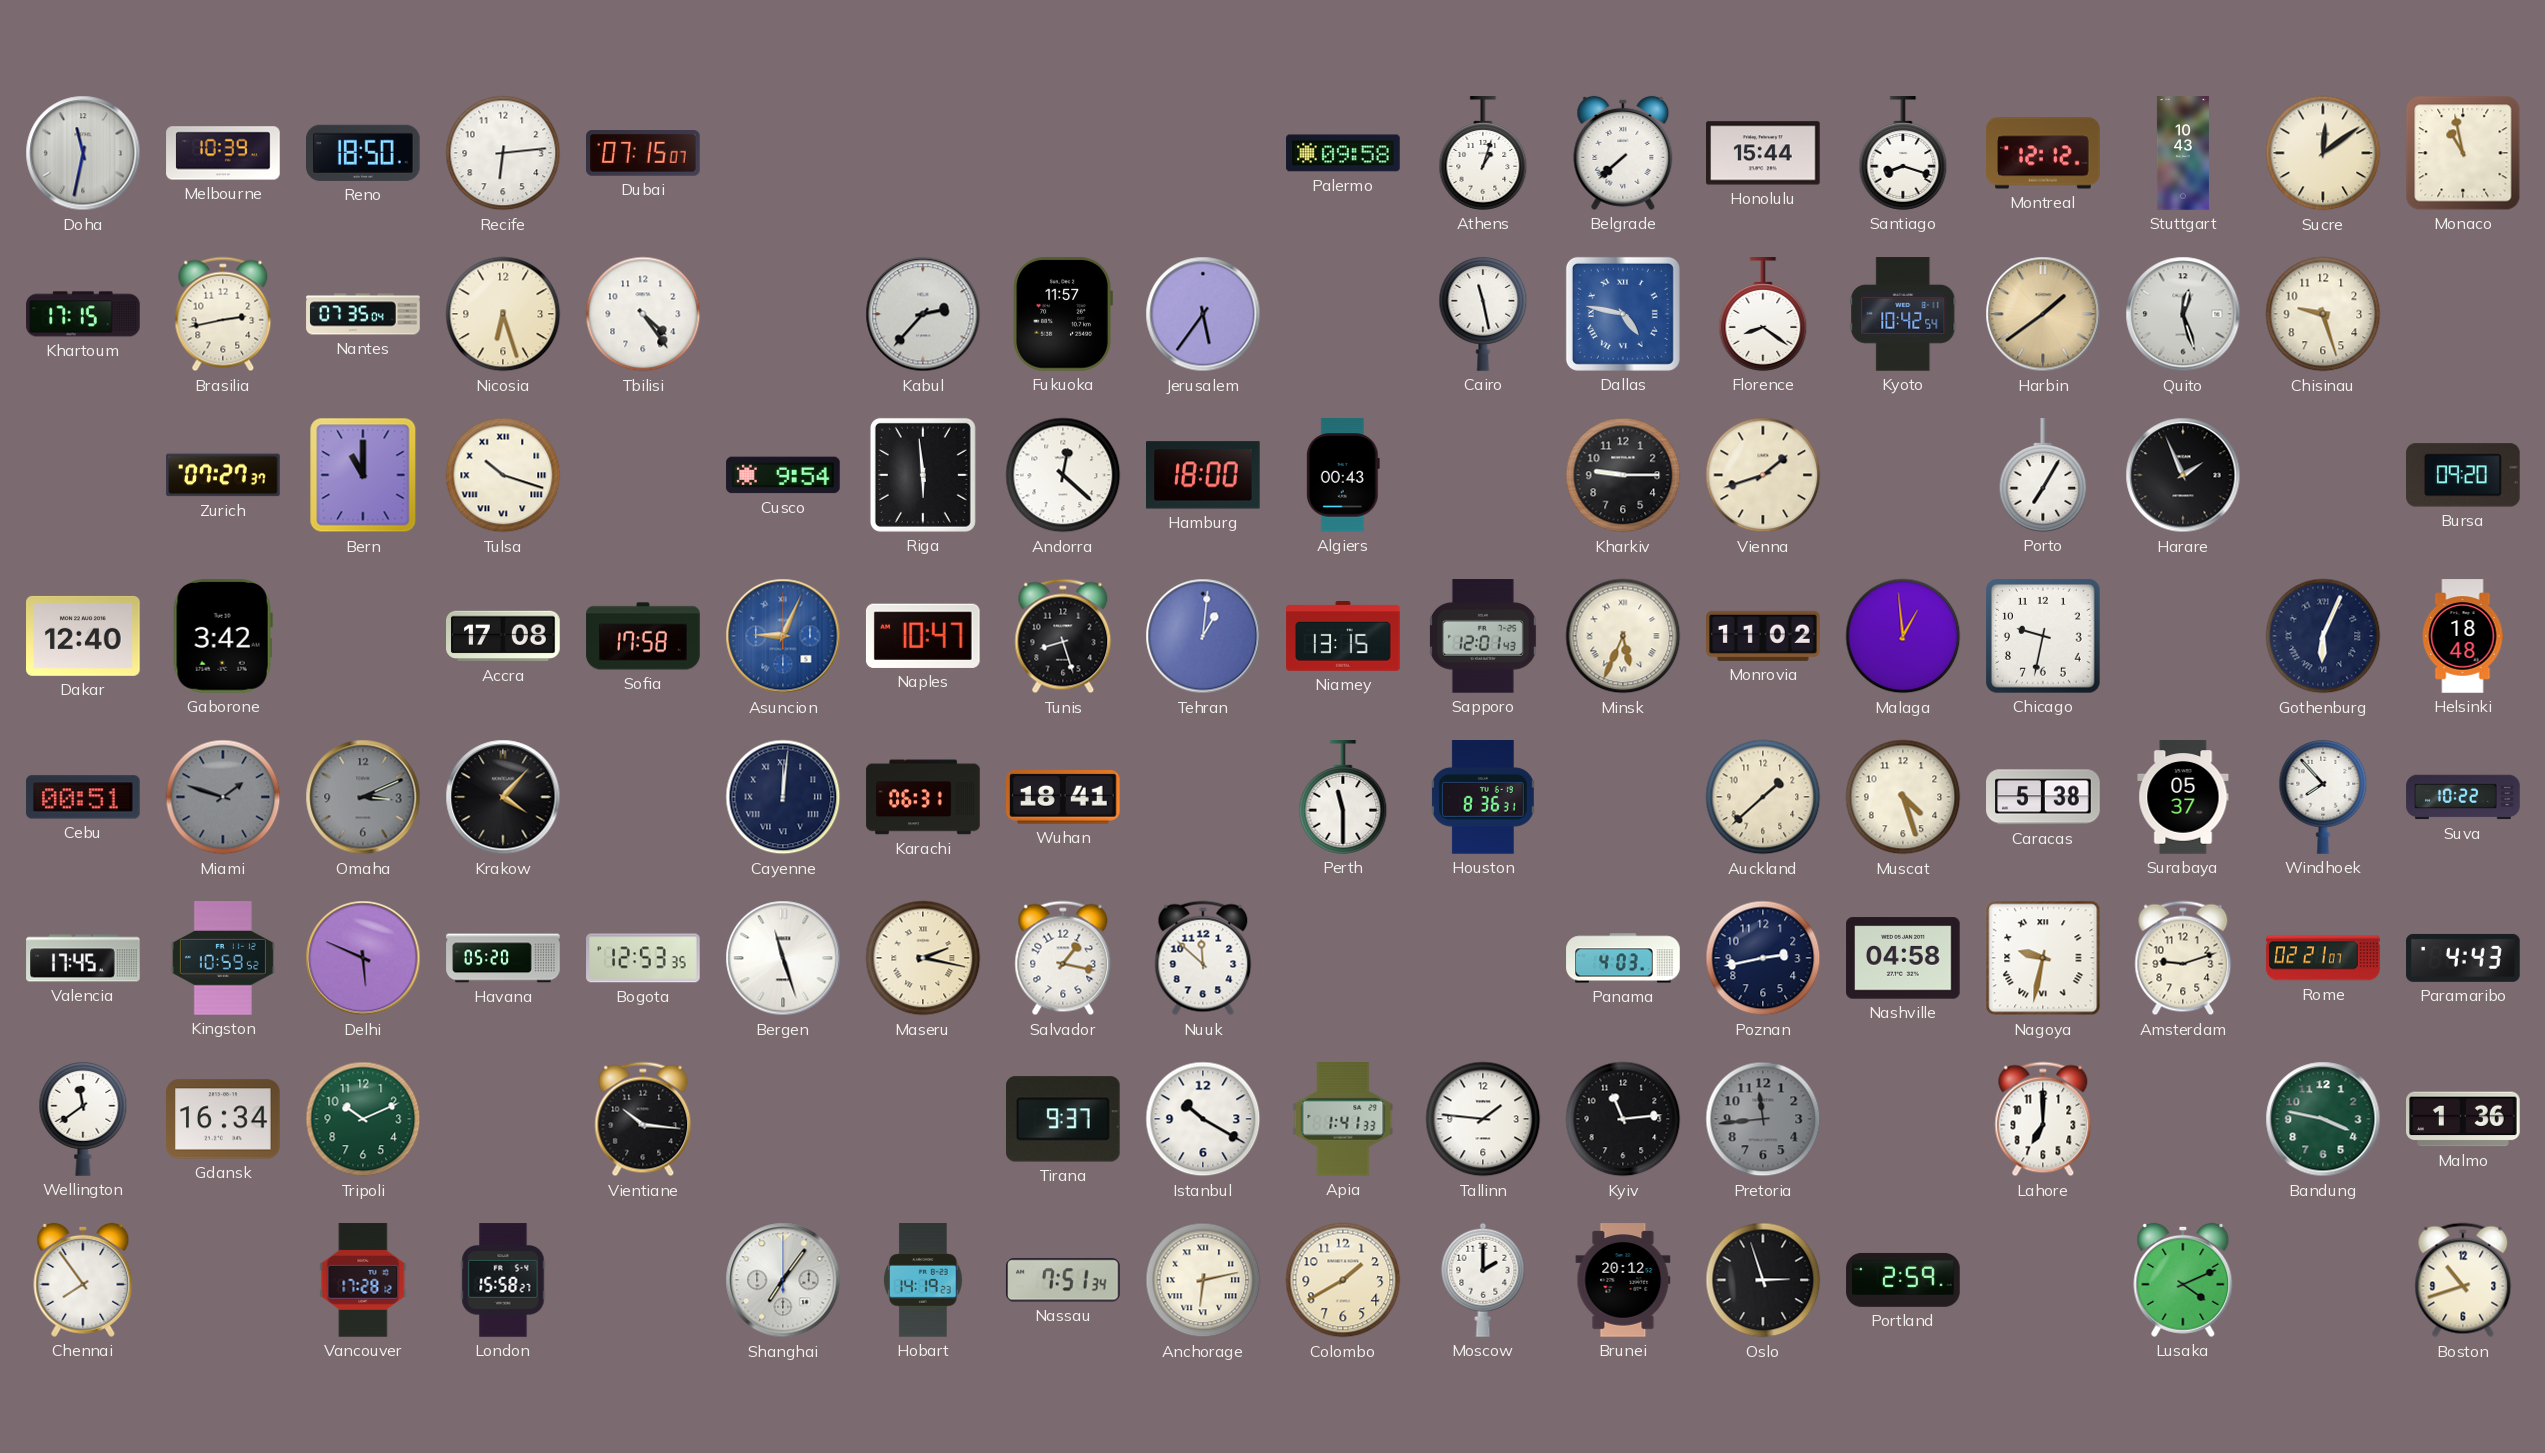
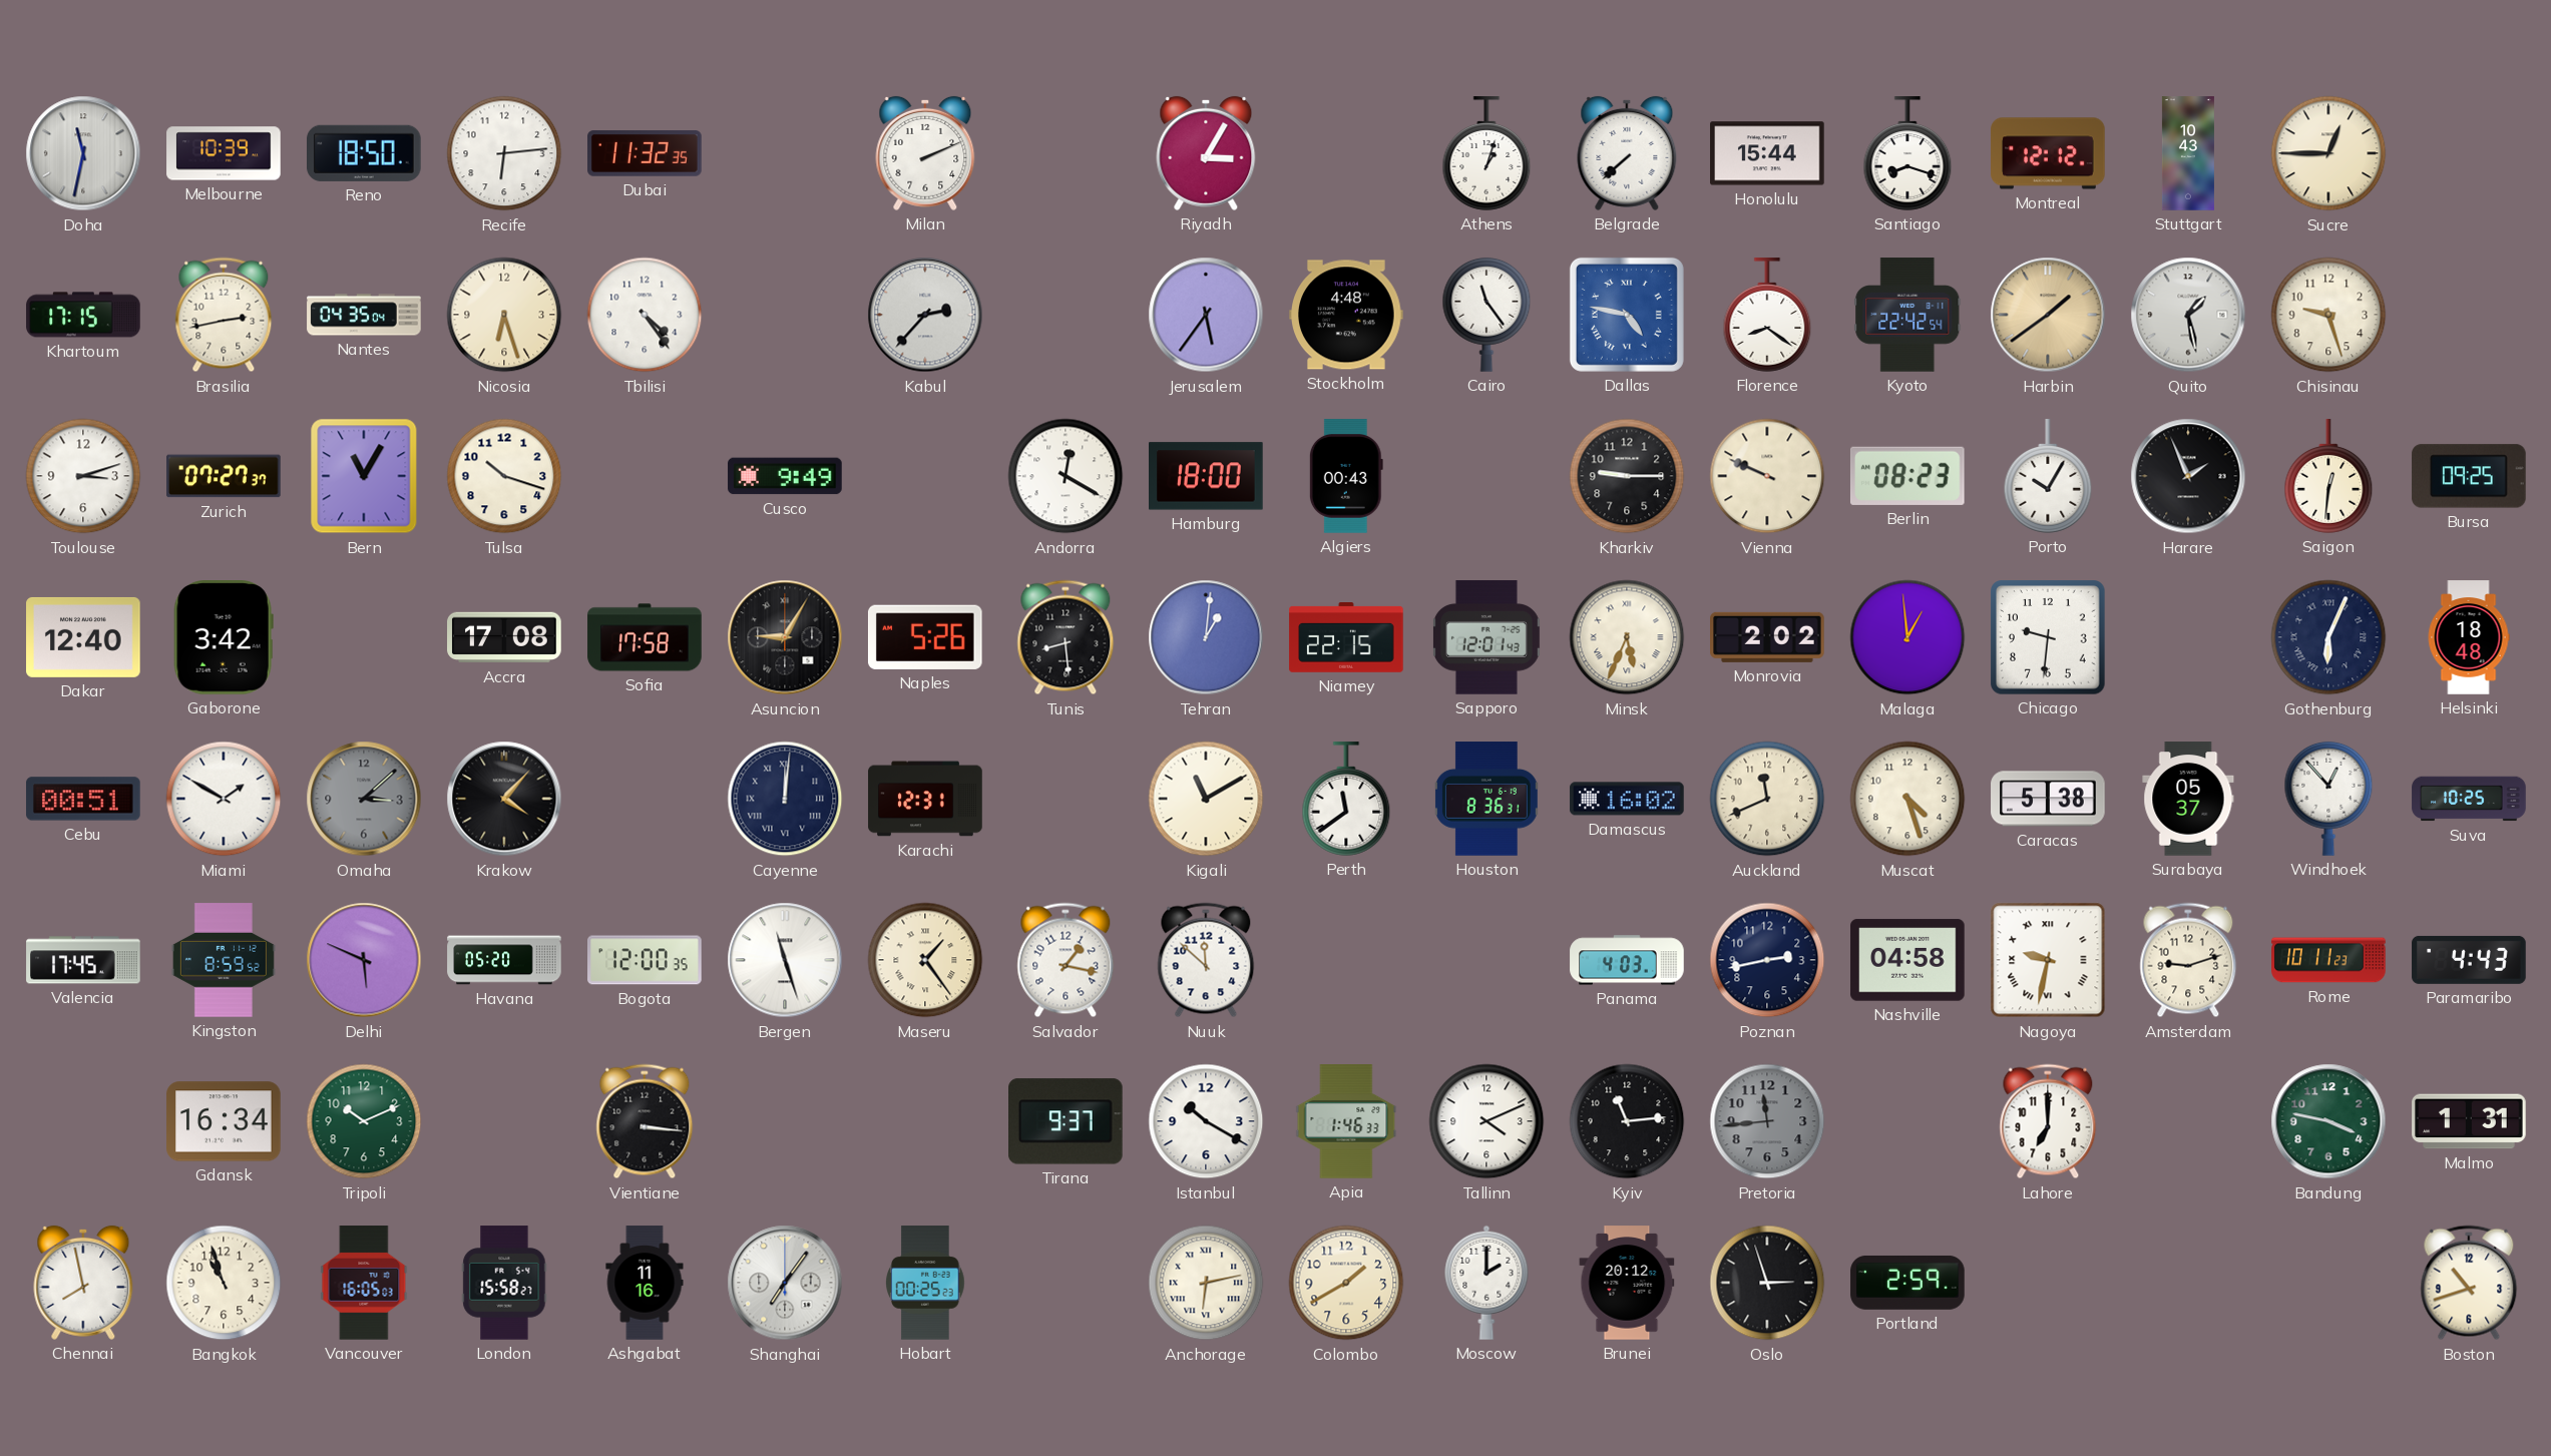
Dubai: 07:15 -> 11:32
Milan: none -> 2:11
Riyadh: none -> 3:05
Palermo: 09:58 -> none
Sucre: 12:09 -> 12:45
Monaco: 10:58 -> none
Nantes: 07:35 -> 04:35
Fukuoka: 11:57 -> none
Stockholm: none -> 4:48
Cairo: 11:28 -> 11:24
Kyoto: 10:42 -> 22:42
Quito: 12:27 -> 1:28
Toulouse: none -> 3:12
Bern: 11:00 -> 11:05
Tulsa numerals: Roman -> Arabic
Cusco: 9:54 -> 9:49
Riga: 5:59 -> none
Andorra: 12:22 -> 12:20
Vienna: 1:42 -> 9:49
Berlin: none -> 08:23
Porto: 7:05 -> 10:05
Saigon: none -> 12:31
Bursa: 09:20 -> 09:25
Asuncion: 9:04 -> 9:05
Asuncion dial: blue -> black
Naples: 10:47 -> 5:26
Tunis: 8:27 -> 8:29
Niamey: 13:15 -> 22:15
Monrovia: 11:02 -> 2:02
Chicago: 9:32 -> 9:31
Miami: 1:48 -> 1:50
Miami dial: grey -> white
Omaha: 3:11 -> 3:08
Karachi: 06:31 -> 12:31
Wuhan: 18:41 -> none
Kigali: none -> 11:10
Perth: 11:30 -> 11:39
Damascus: none -> 16:02
Auckland: 1:38 -> 11:41
Windhoek: 7:53 -> 12:53
Suva: 10:22 -> 10:25
Kingston: 10:59 -> 8:59
Bogota: 12:53 -> 12:00
Maseru: 2:17 -> 1:24
Rome: 02:21 -> 10:11
Wellington: 11:39 -> none
Vientiane: 10:16 -> 3:16
Apia: 1:41 -> 1:46
Tallinn: 1:46 -> 4:11
Malmo: 1:36 -> 1:31
Chennai: 7:54 -> 7:58
Bangkok: none -> 10:57
Vancouver: 17:28 -> 16:05
Ashgabat: none -> 11:16
Hobart: 14:19 -> 00:25
Nassau: 7:51 -> none
Lusaka: 4:11 -> none
